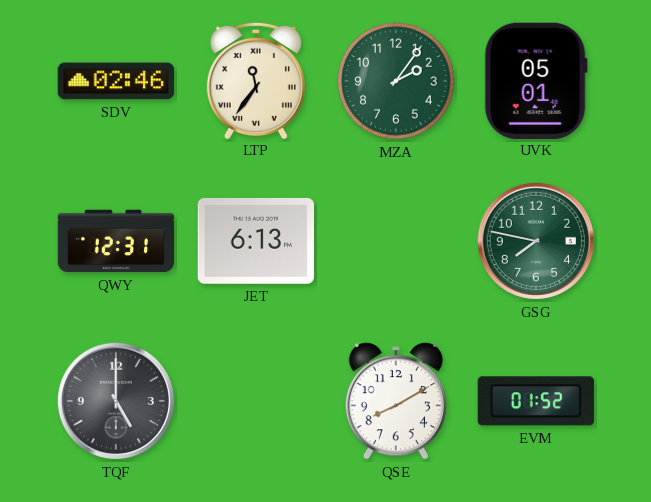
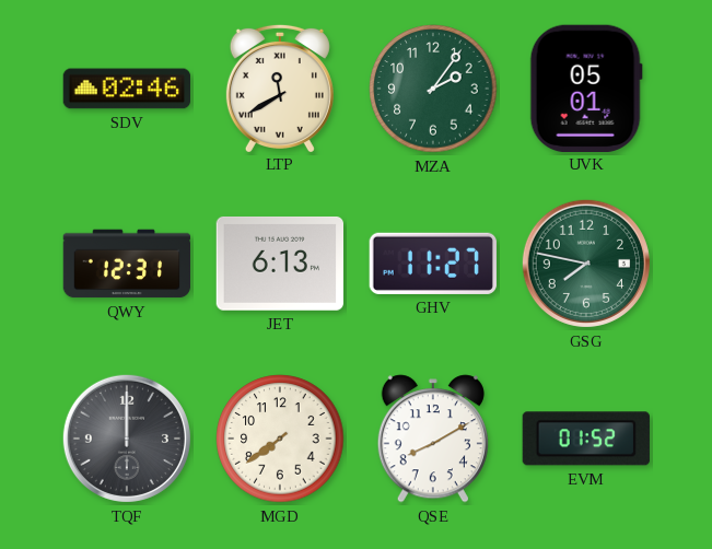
LTP: 11:36 -> 11:40
GHV: none -> 11:27
TQF: 5:00 -> 12:00
MGD: none -> 7:39
